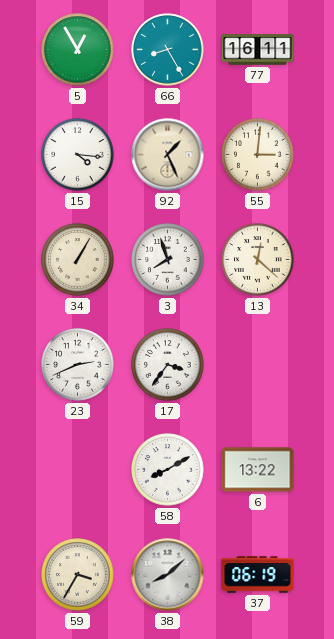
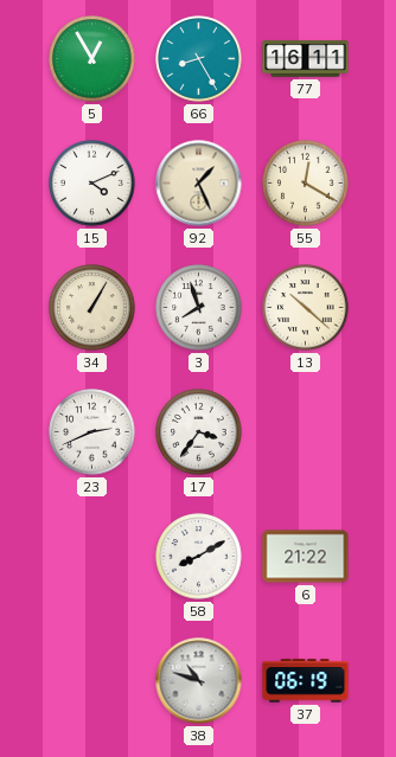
15: 4:16 -> 4:11
55: 3:01 -> 12:20
13: 12:22 -> 10:22
6: 13:22 -> 21:22
59: 3:35 -> none
38: 8:08 -> 10:48
